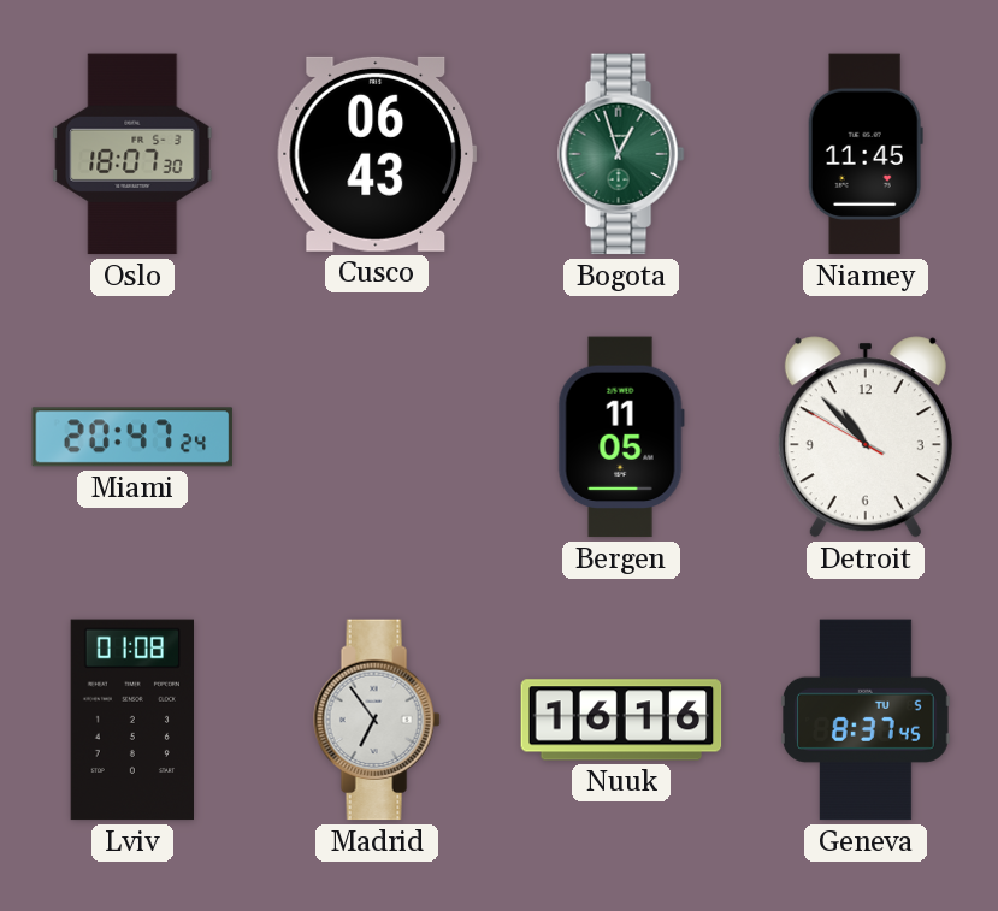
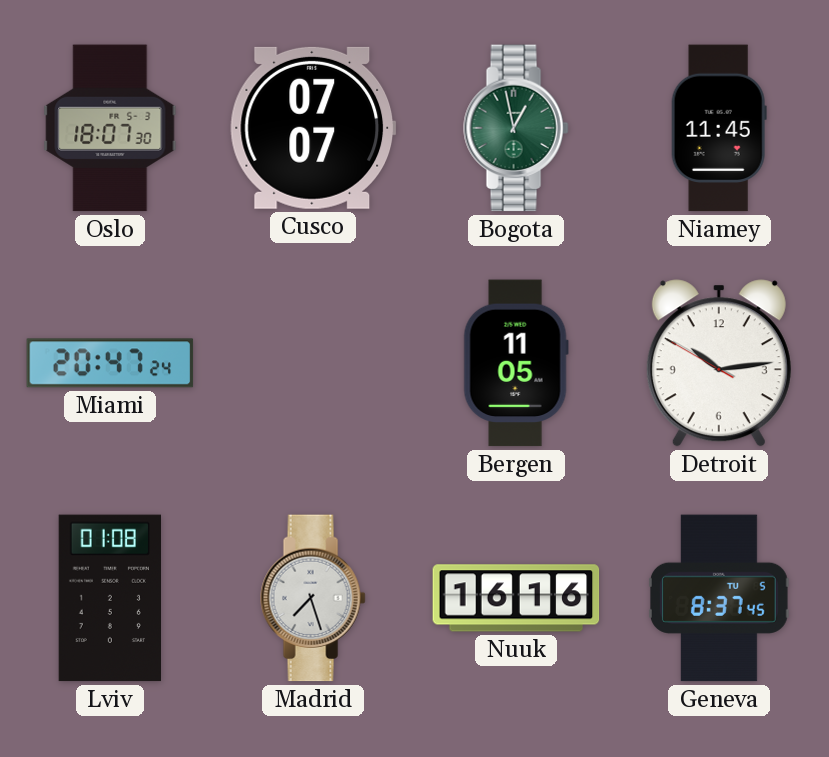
Cusco: 06:43 -> 07:07
Bogota: 12:57 -> 12:58
Detroit: 10:52 -> 10:13
Madrid: 6:54 -> 7:27
